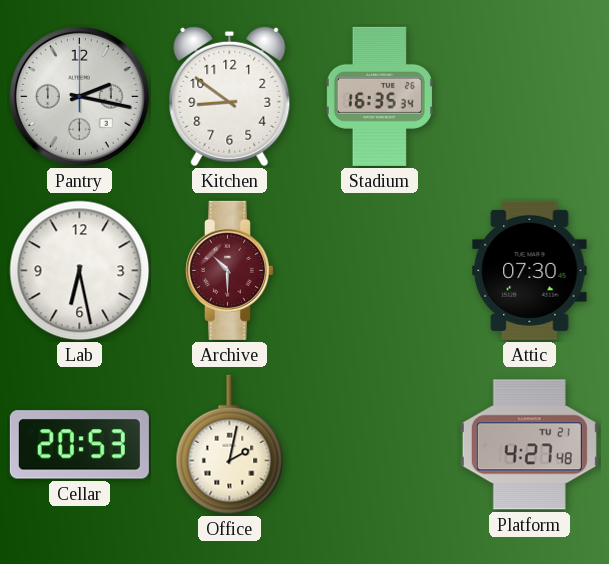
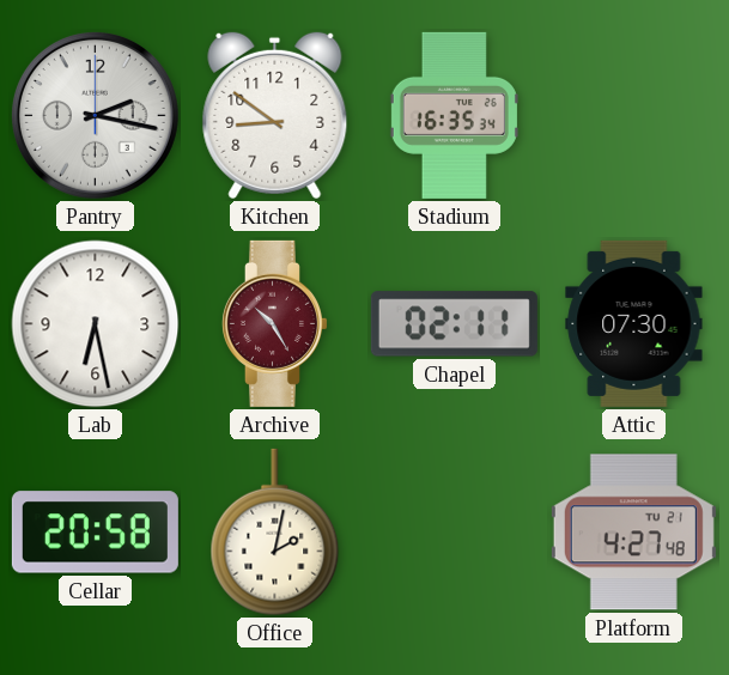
Archive: 10:30 -> 10:25
Chapel: none -> 02:11
Cellar: 20:53 -> 20:58
